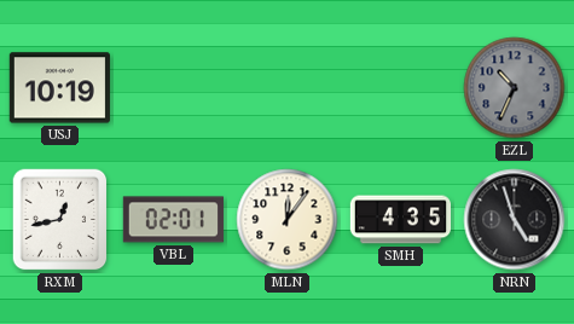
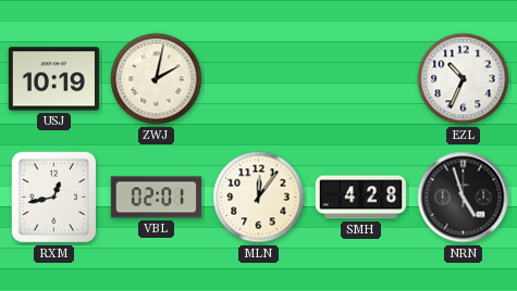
ZWJ: none -> 2:02
EZL dial: grey -> white
SMH: 4:35 -> 4:28
